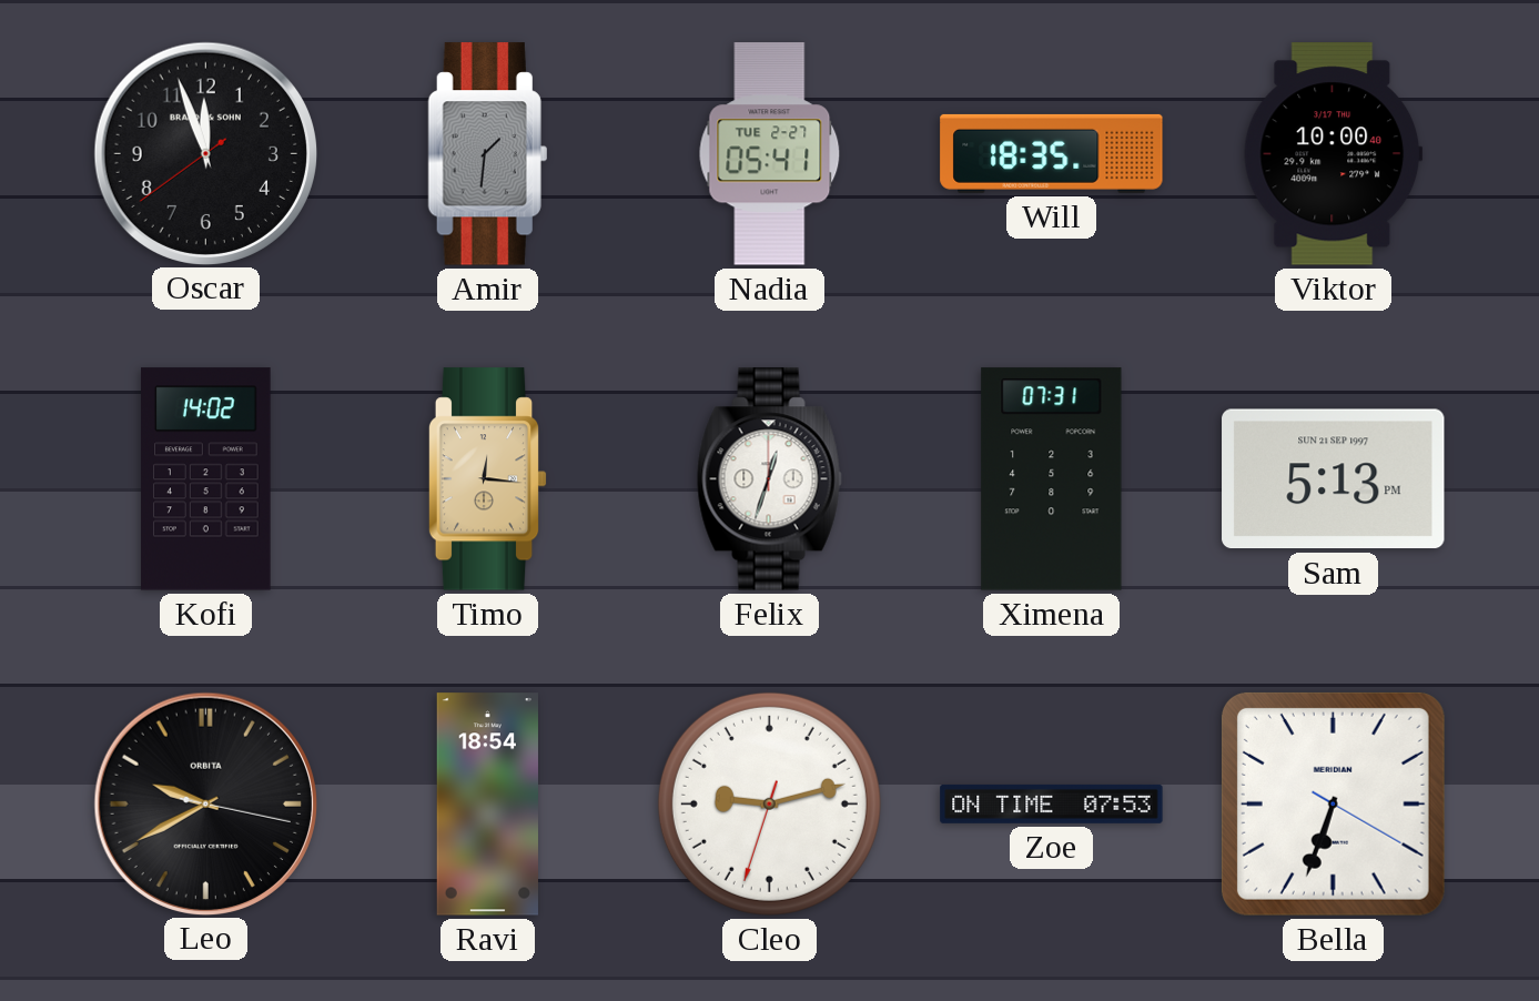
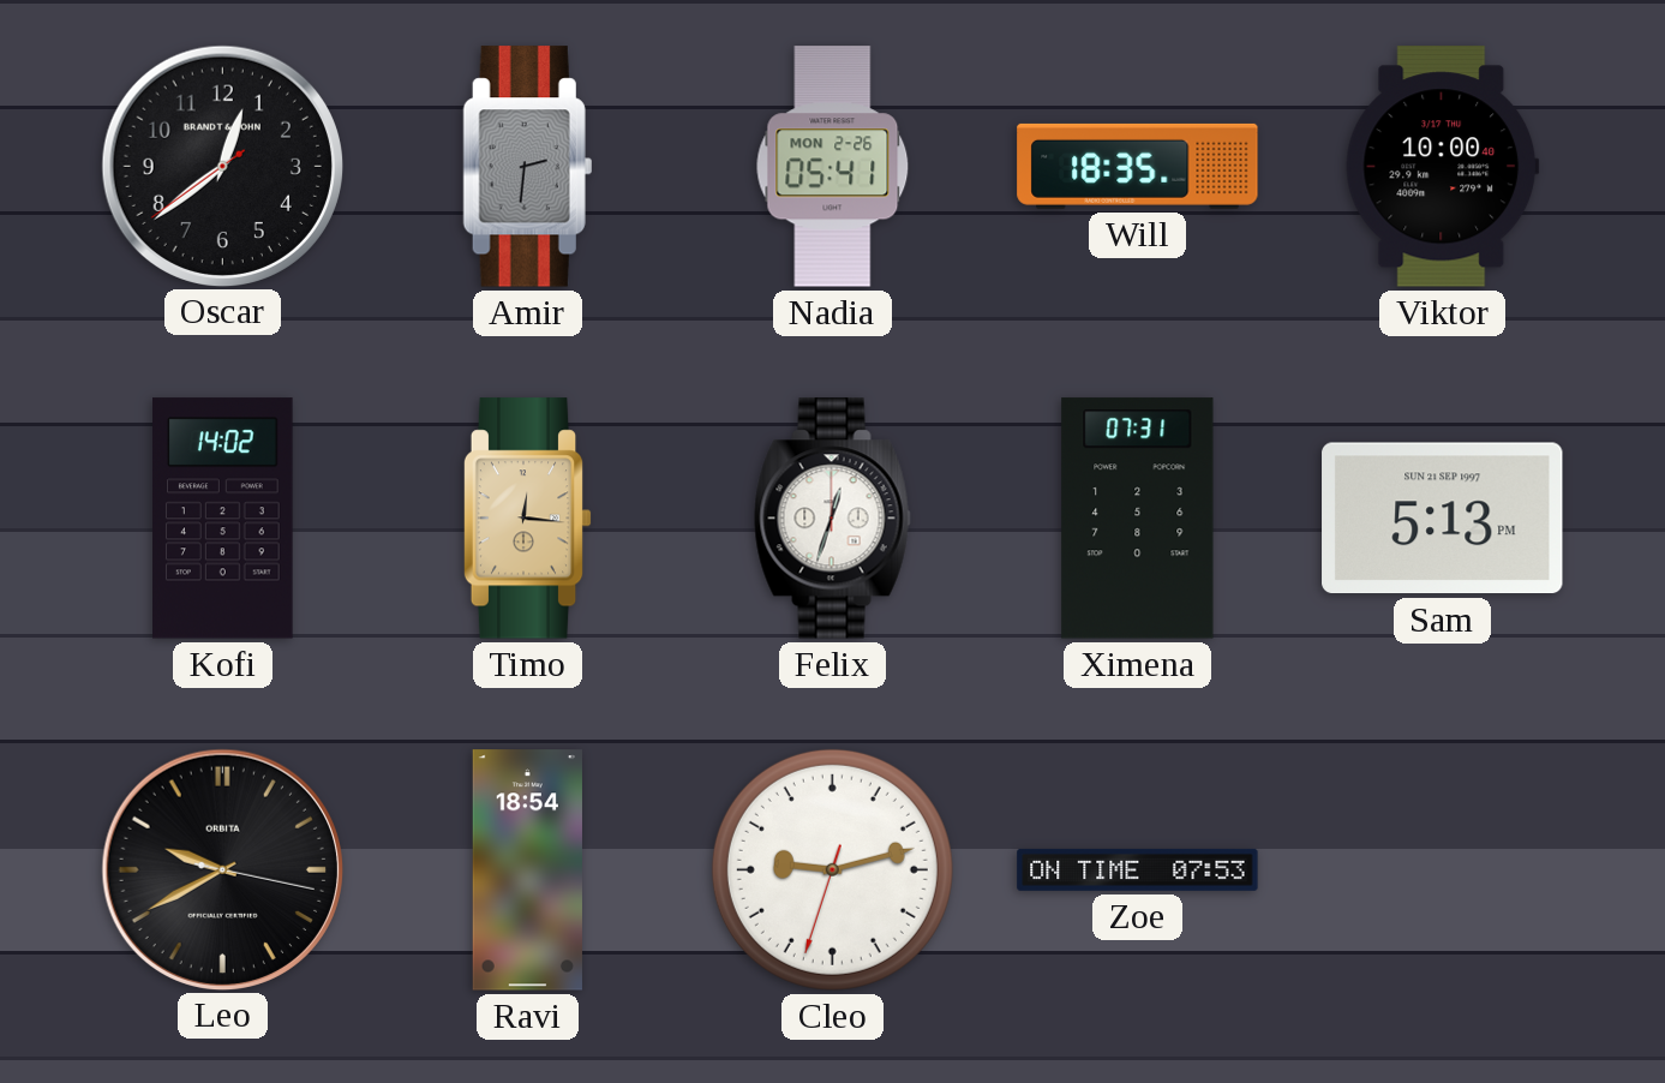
Oscar: 11:56 -> 12:38
Amir: 1:31 -> 2:31
Nadia date: TUE 2-27 -> MON 2-26
Bella: 6:33 -> none
